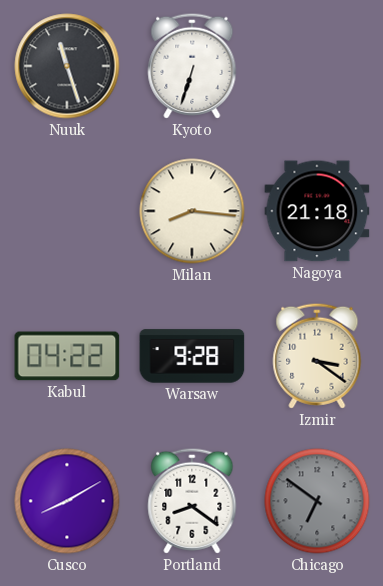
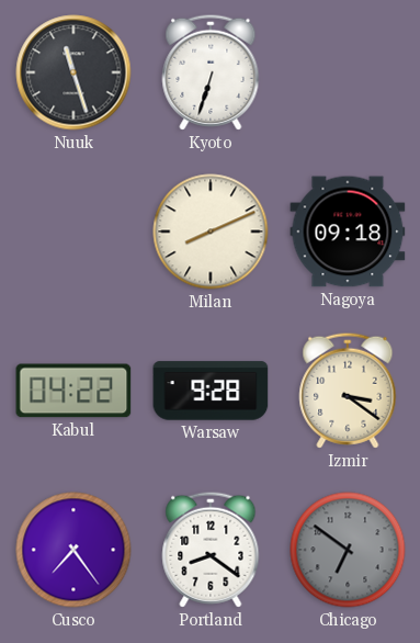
Milan: 8:16 -> 8:11
Nagoya: 21:18 -> 09:18
Cusco: 8:10 -> 7:24
